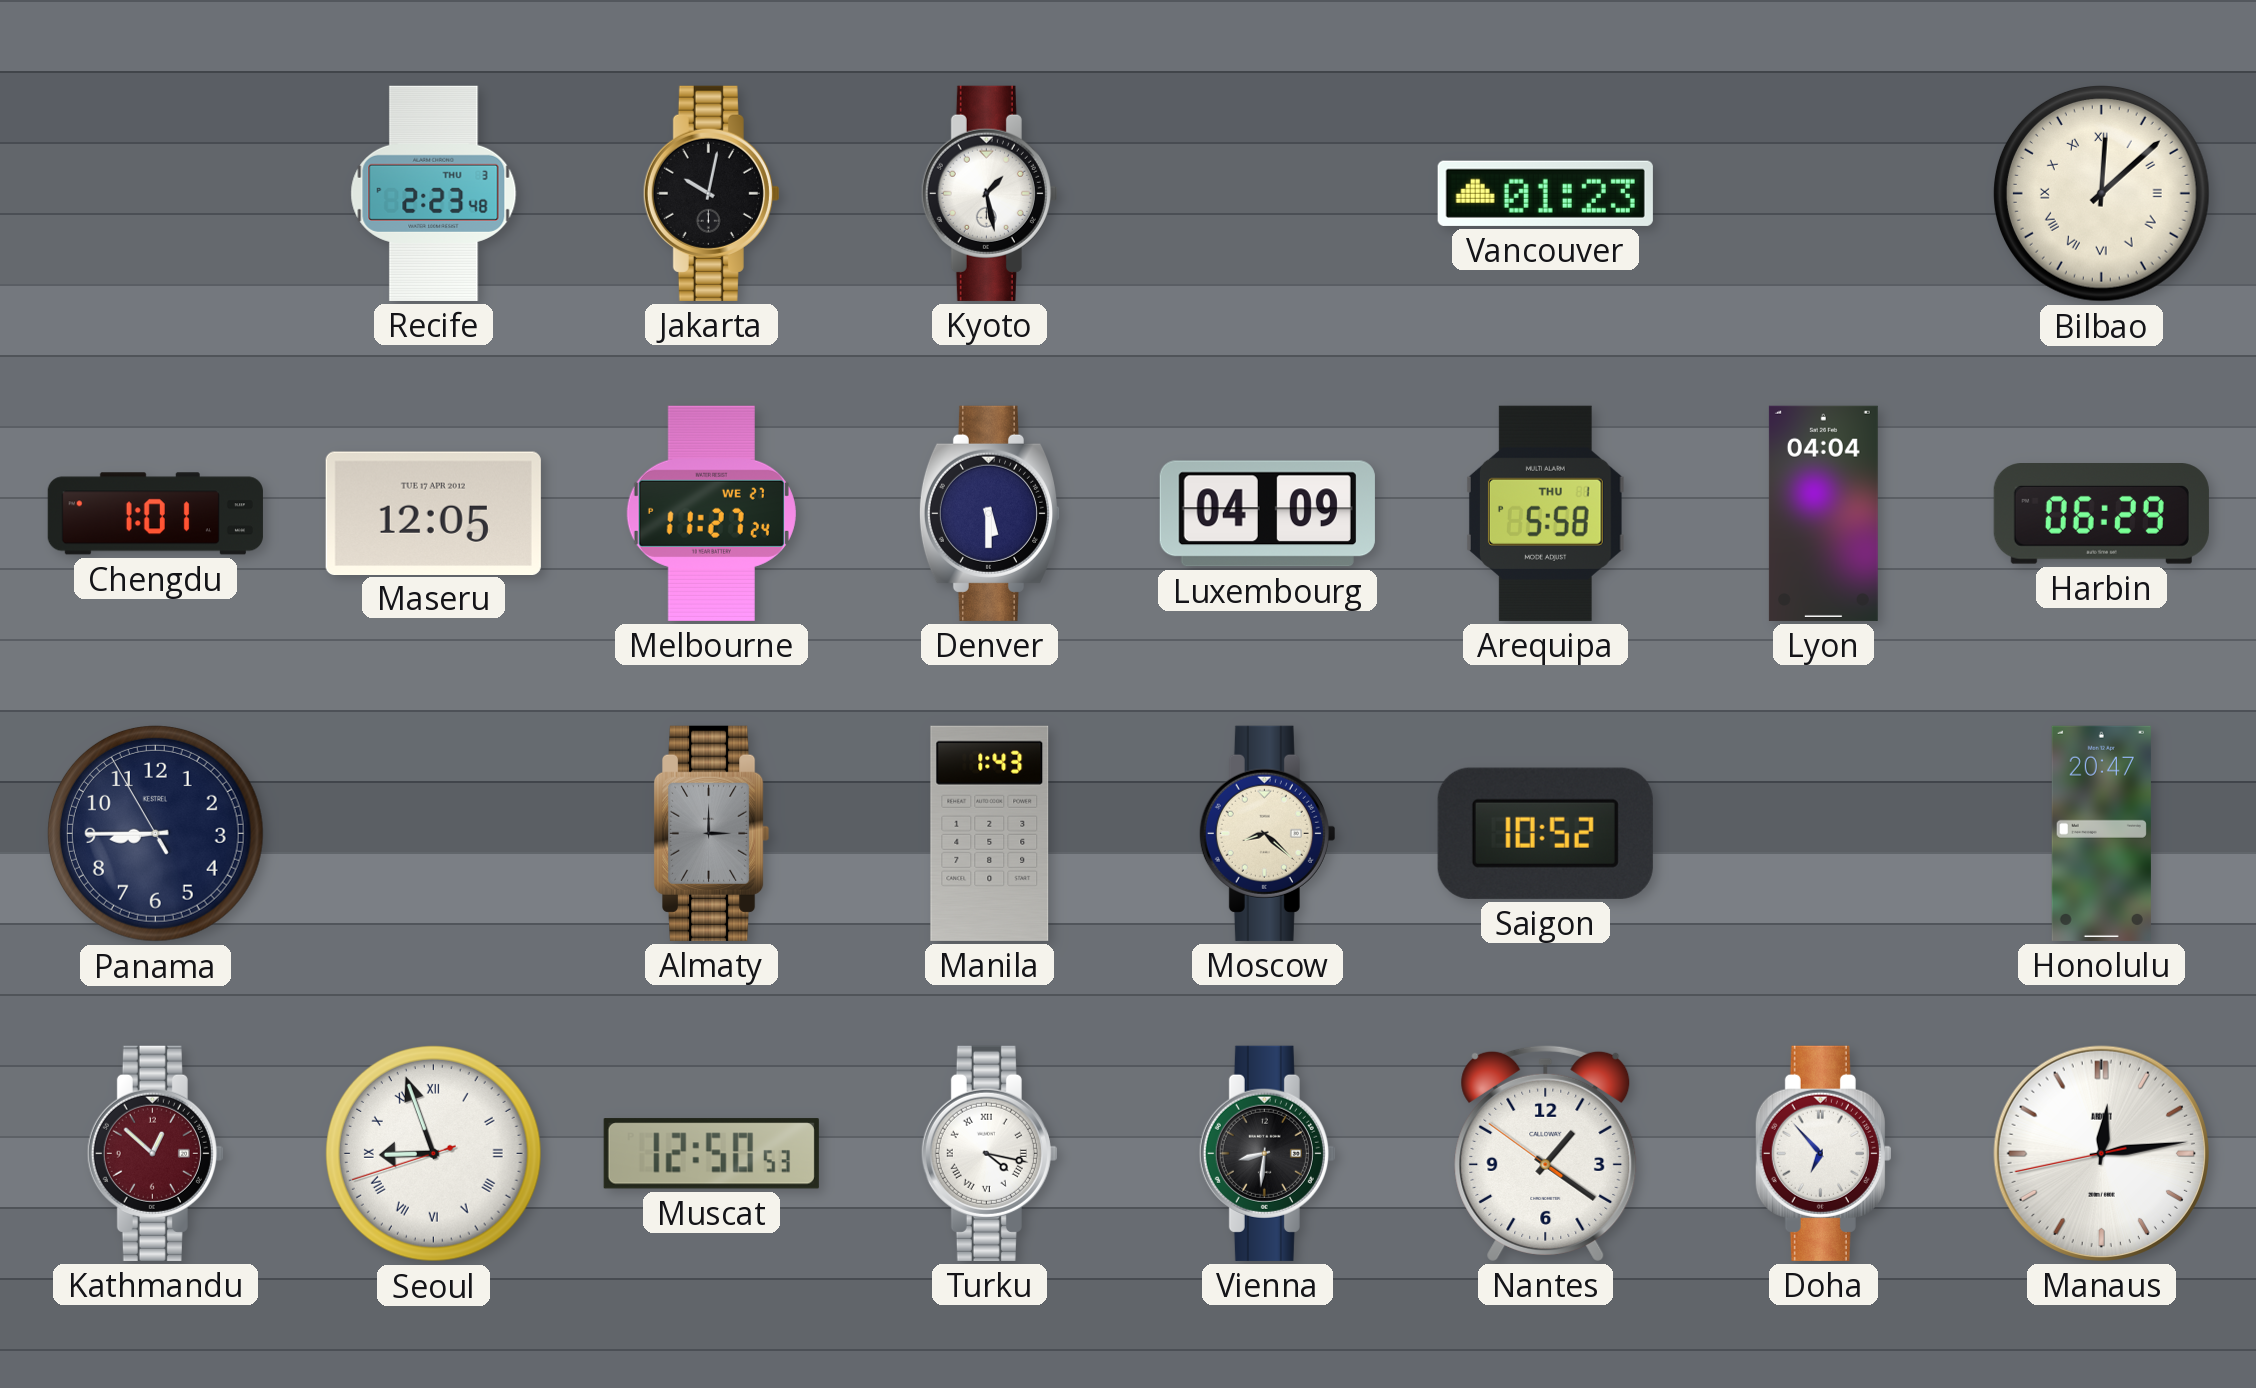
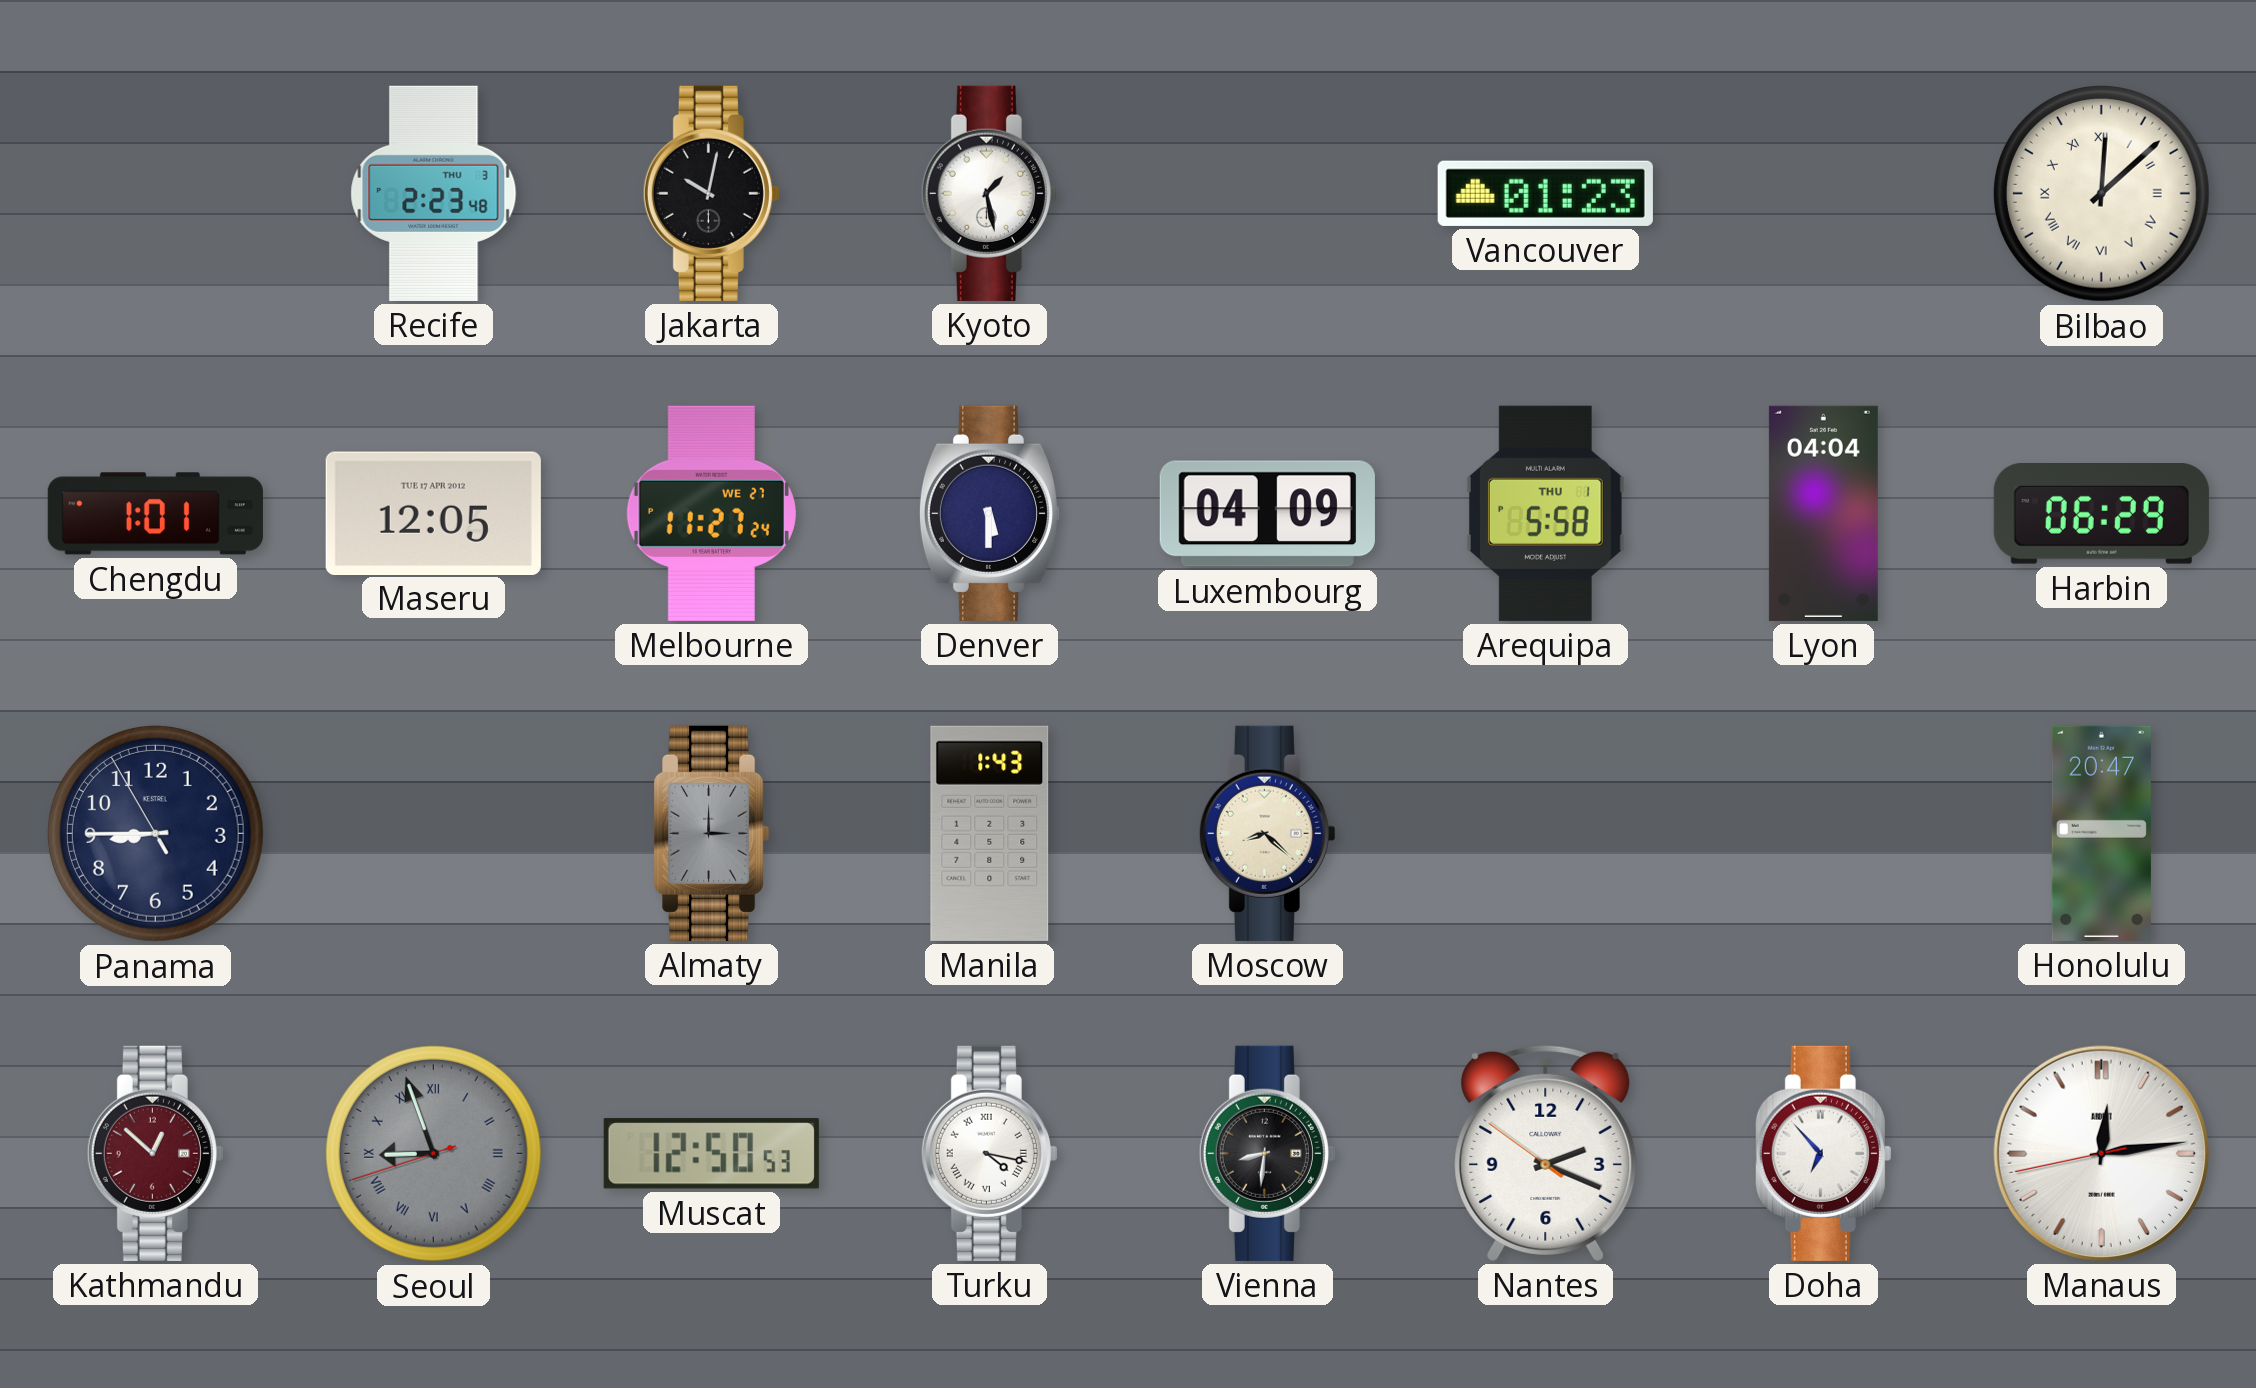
Saigon: 10:52 -> none
Seoul dial: white -> grey
Nantes: 1:20 -> 2:18
